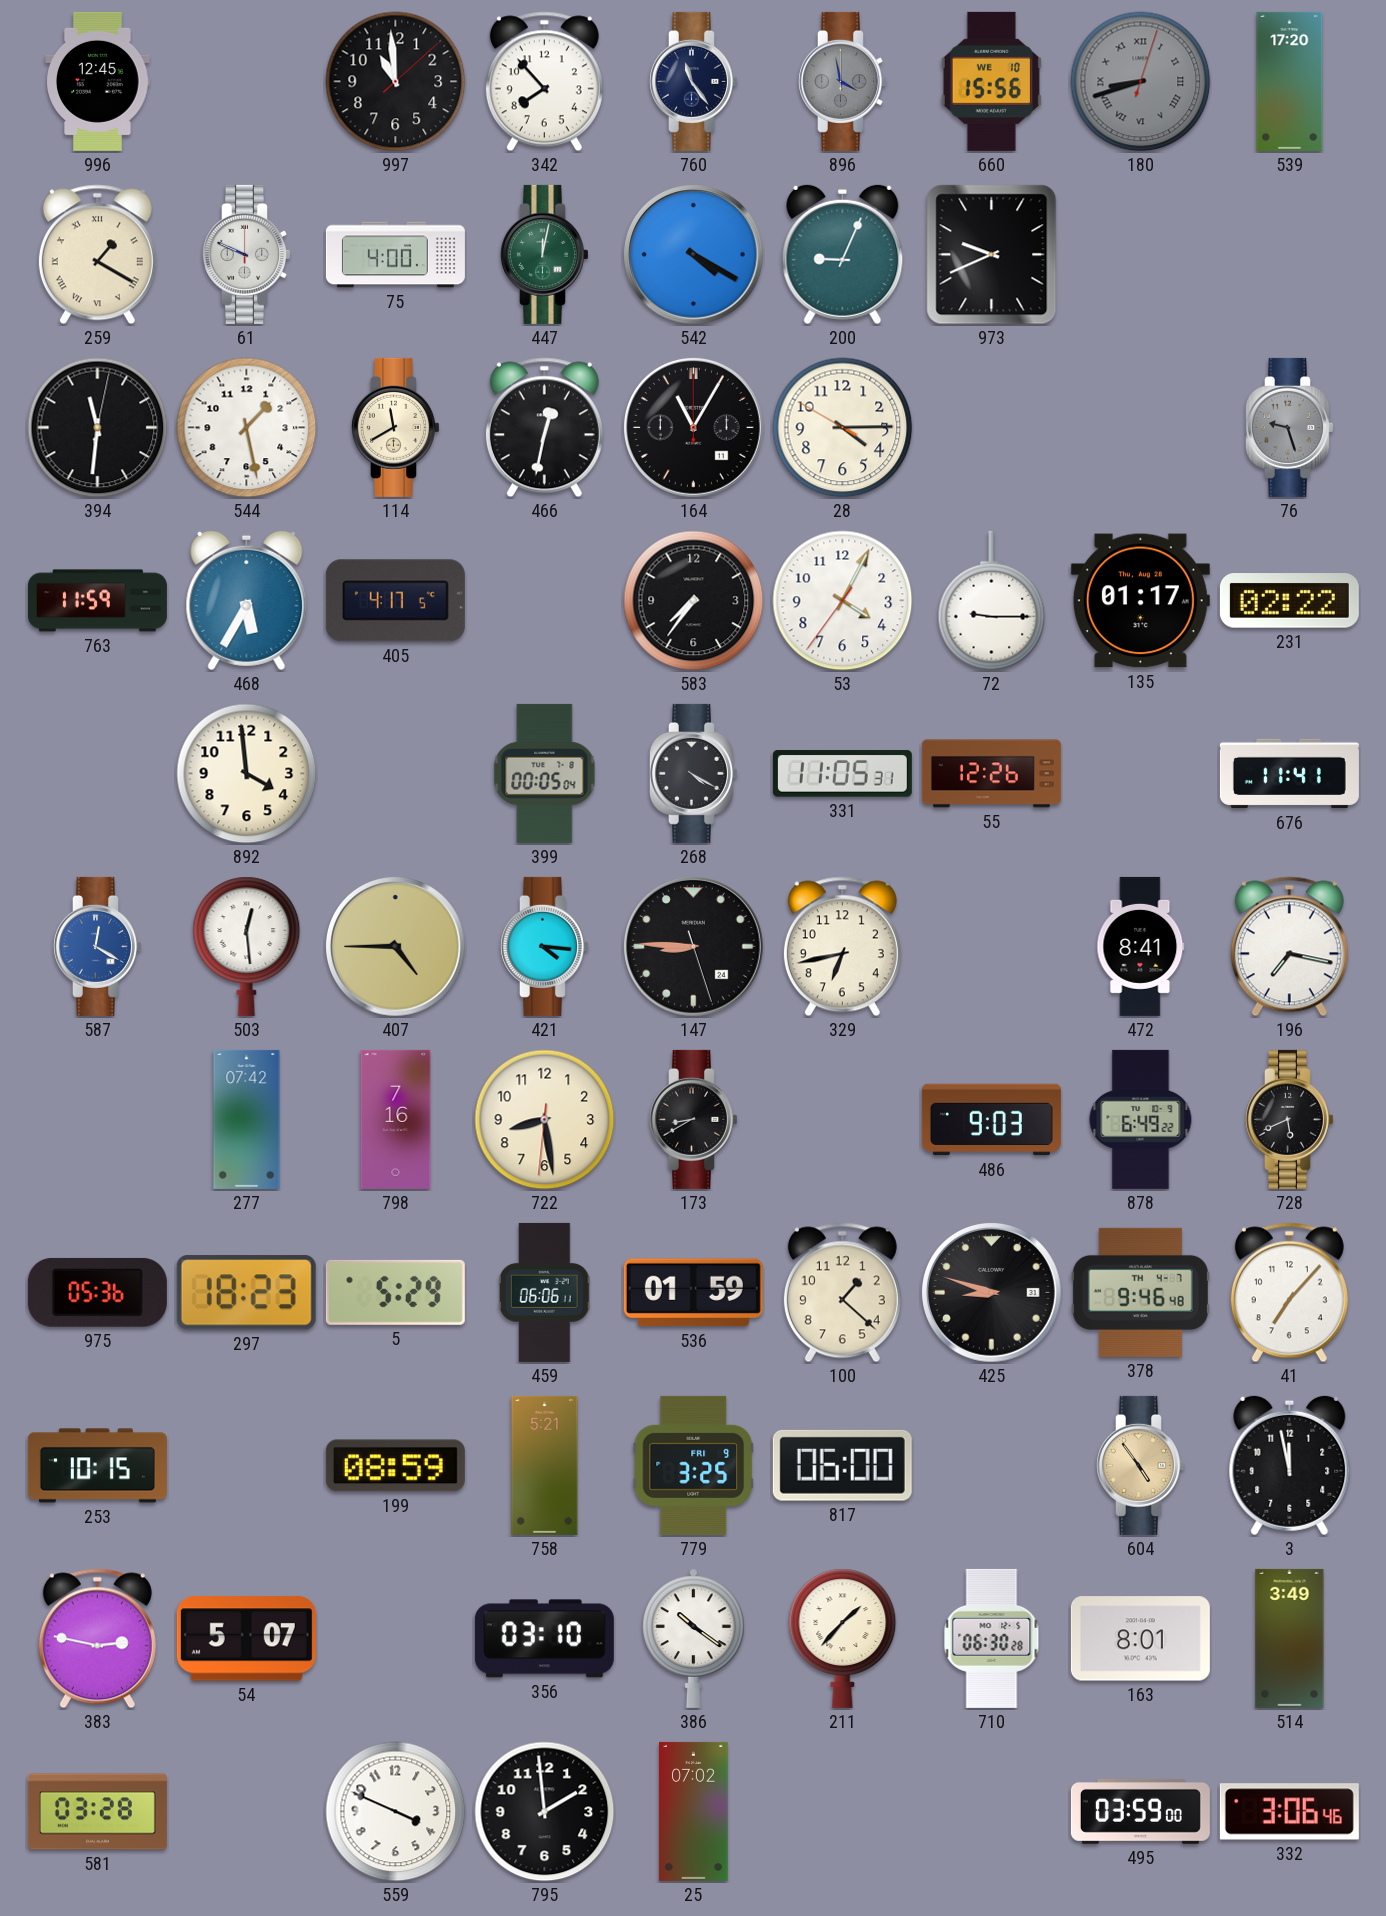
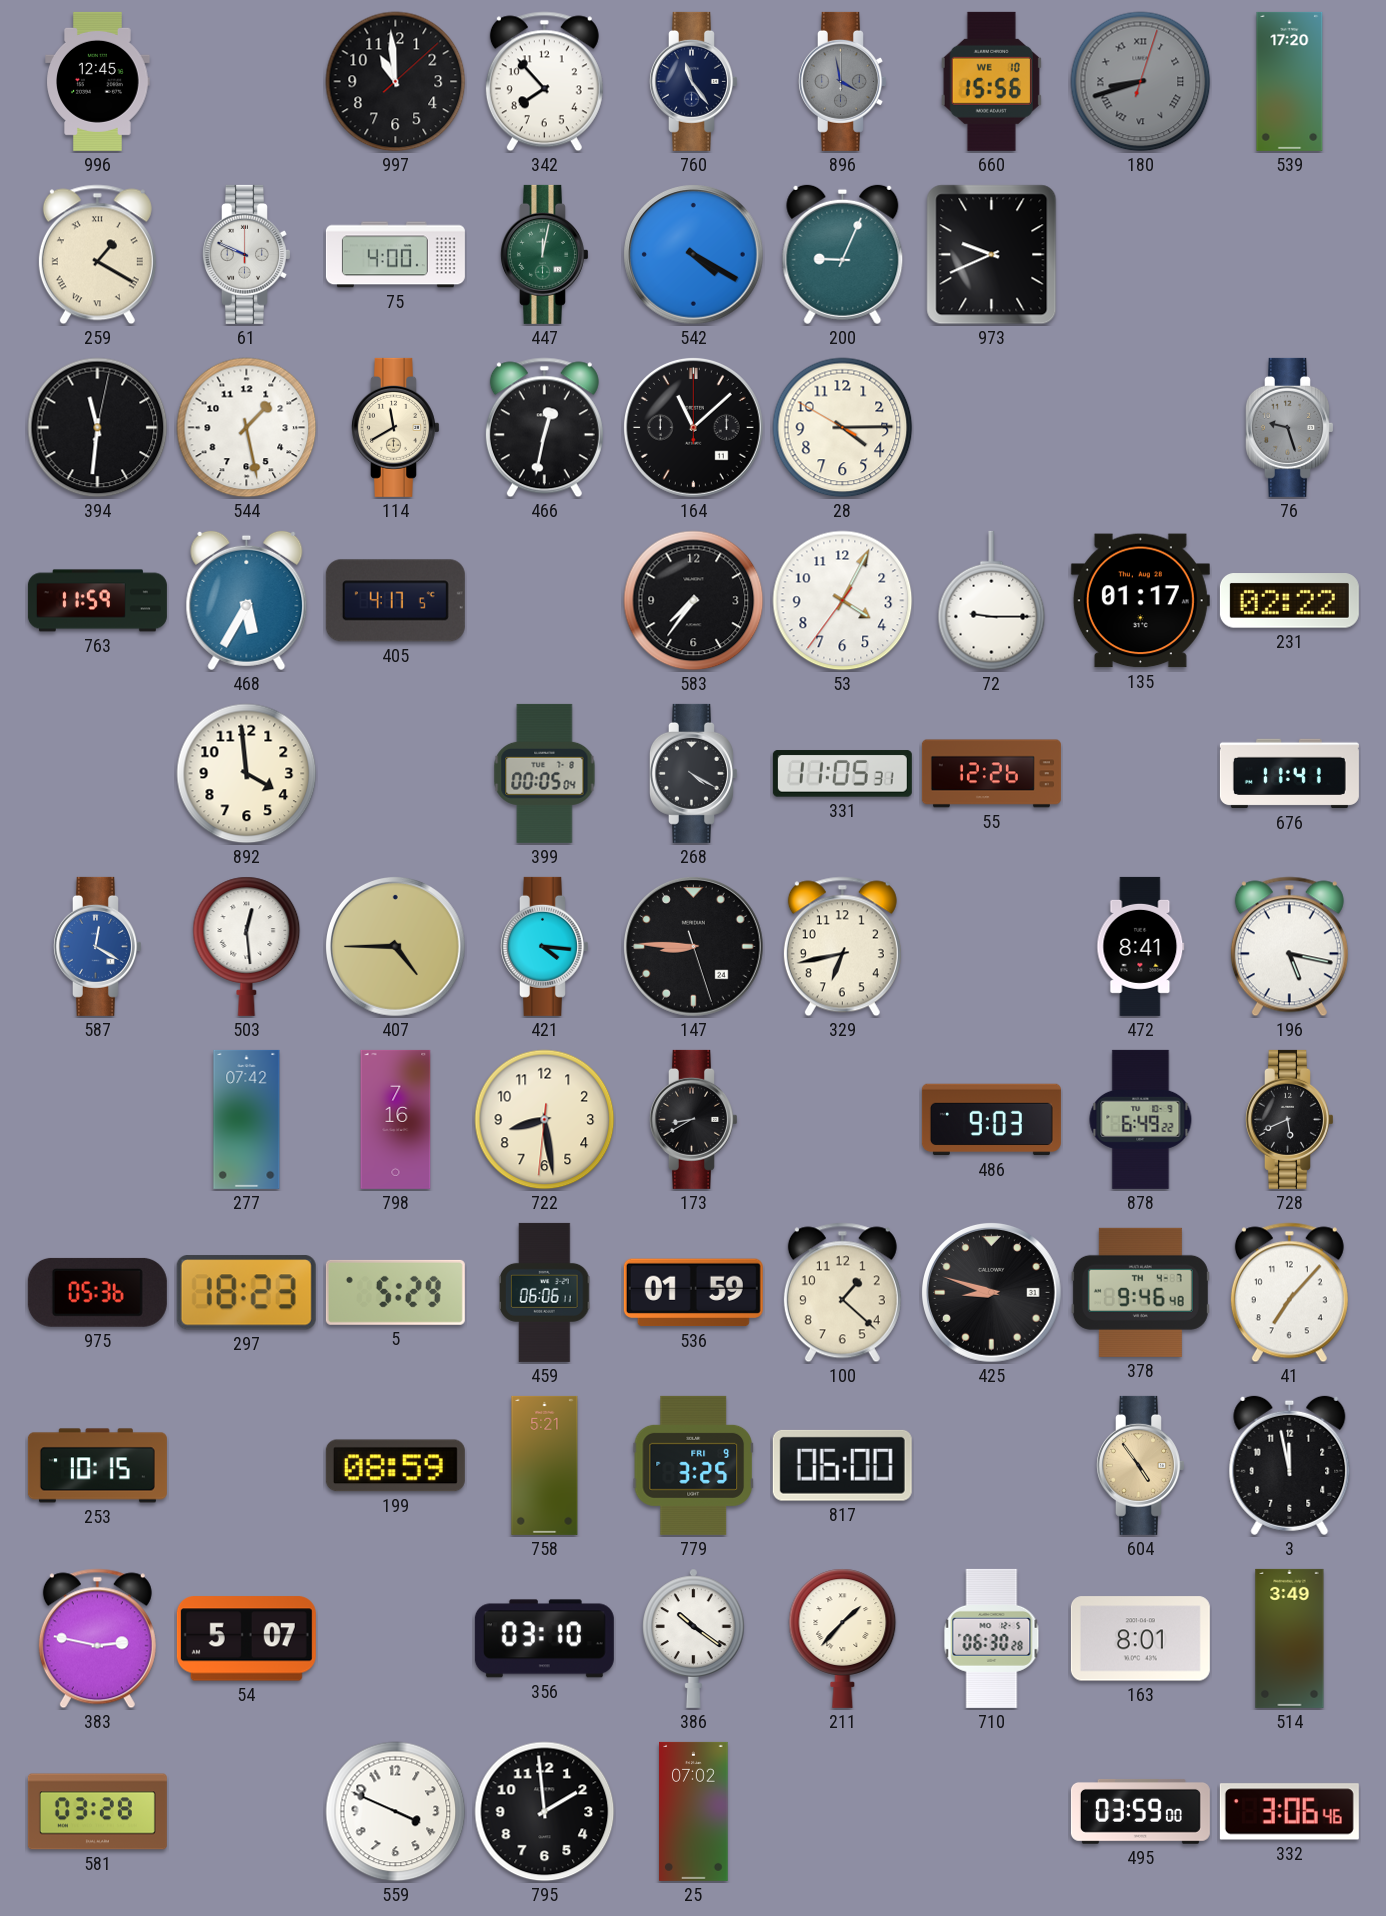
164: 11:05 -> 11:08
196: 7:17 -> 5:17
